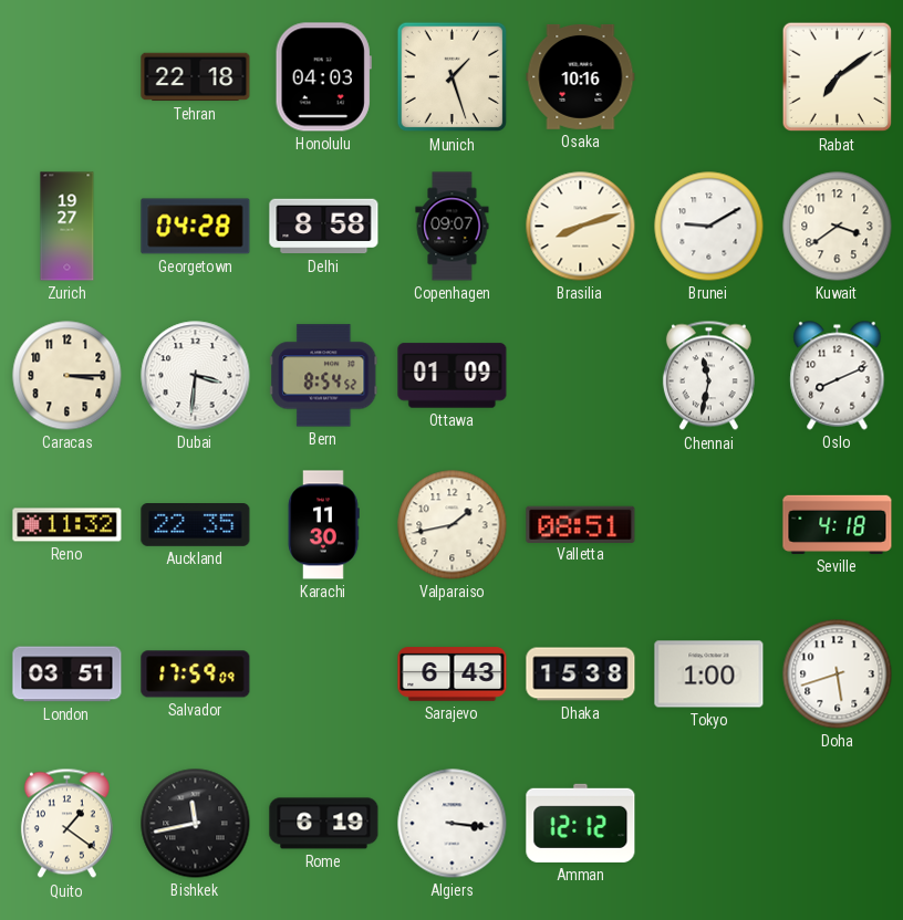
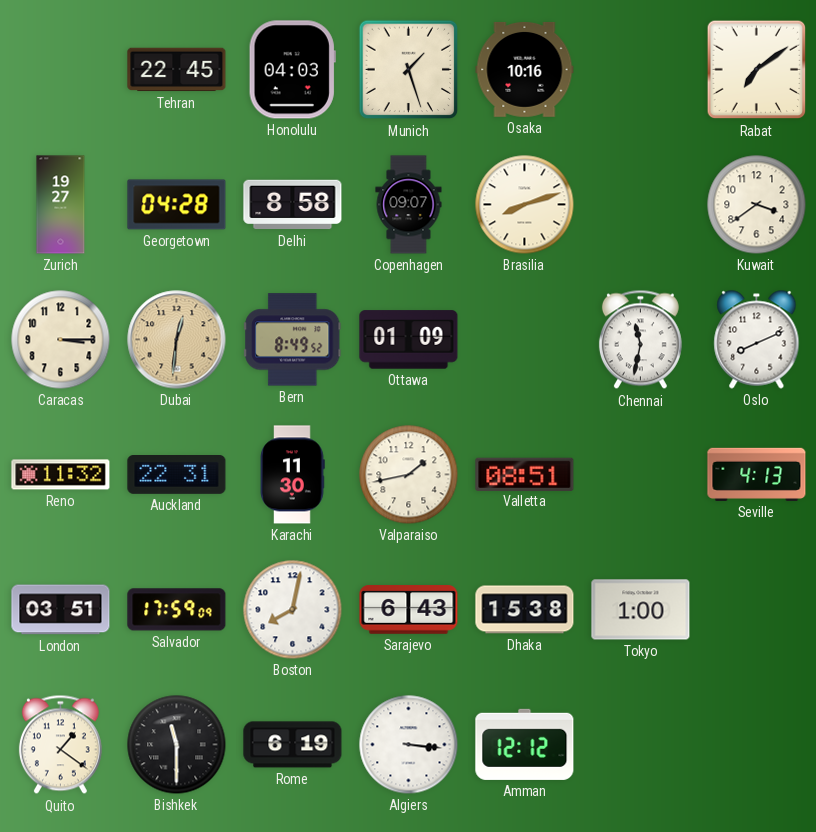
Tehran: 22:18 -> 22:45
Brunei: 9:10 -> none
Dubai: 3:31 -> 12:31
Dubai dial: white -> champagne
Bern: 8:54 -> 8:49
Auckland: 22:35 -> 22:31
Seville: 4:18 -> 4:13
Boston: none -> 8:02
Doha: 5:42 -> none
Bishkek: 11:43 -> 11:30
